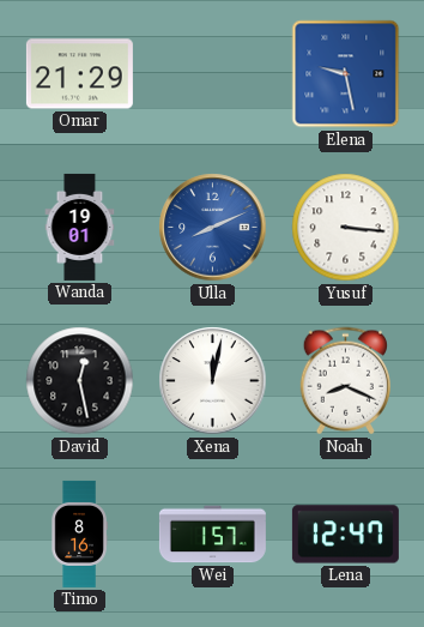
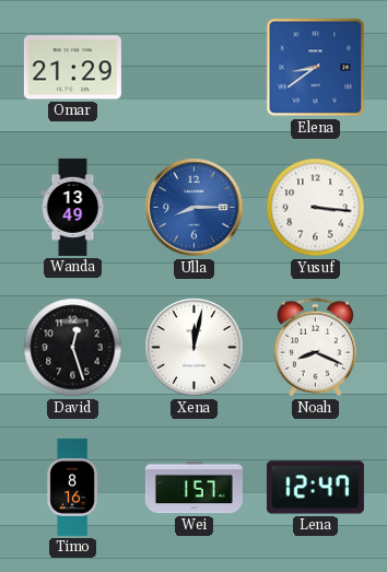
Elena: 9:28 -> 8:39
Wanda: 19:01 -> 13:49
Ulla: 8:11 -> 8:15
David: 12:28 -> 12:27
